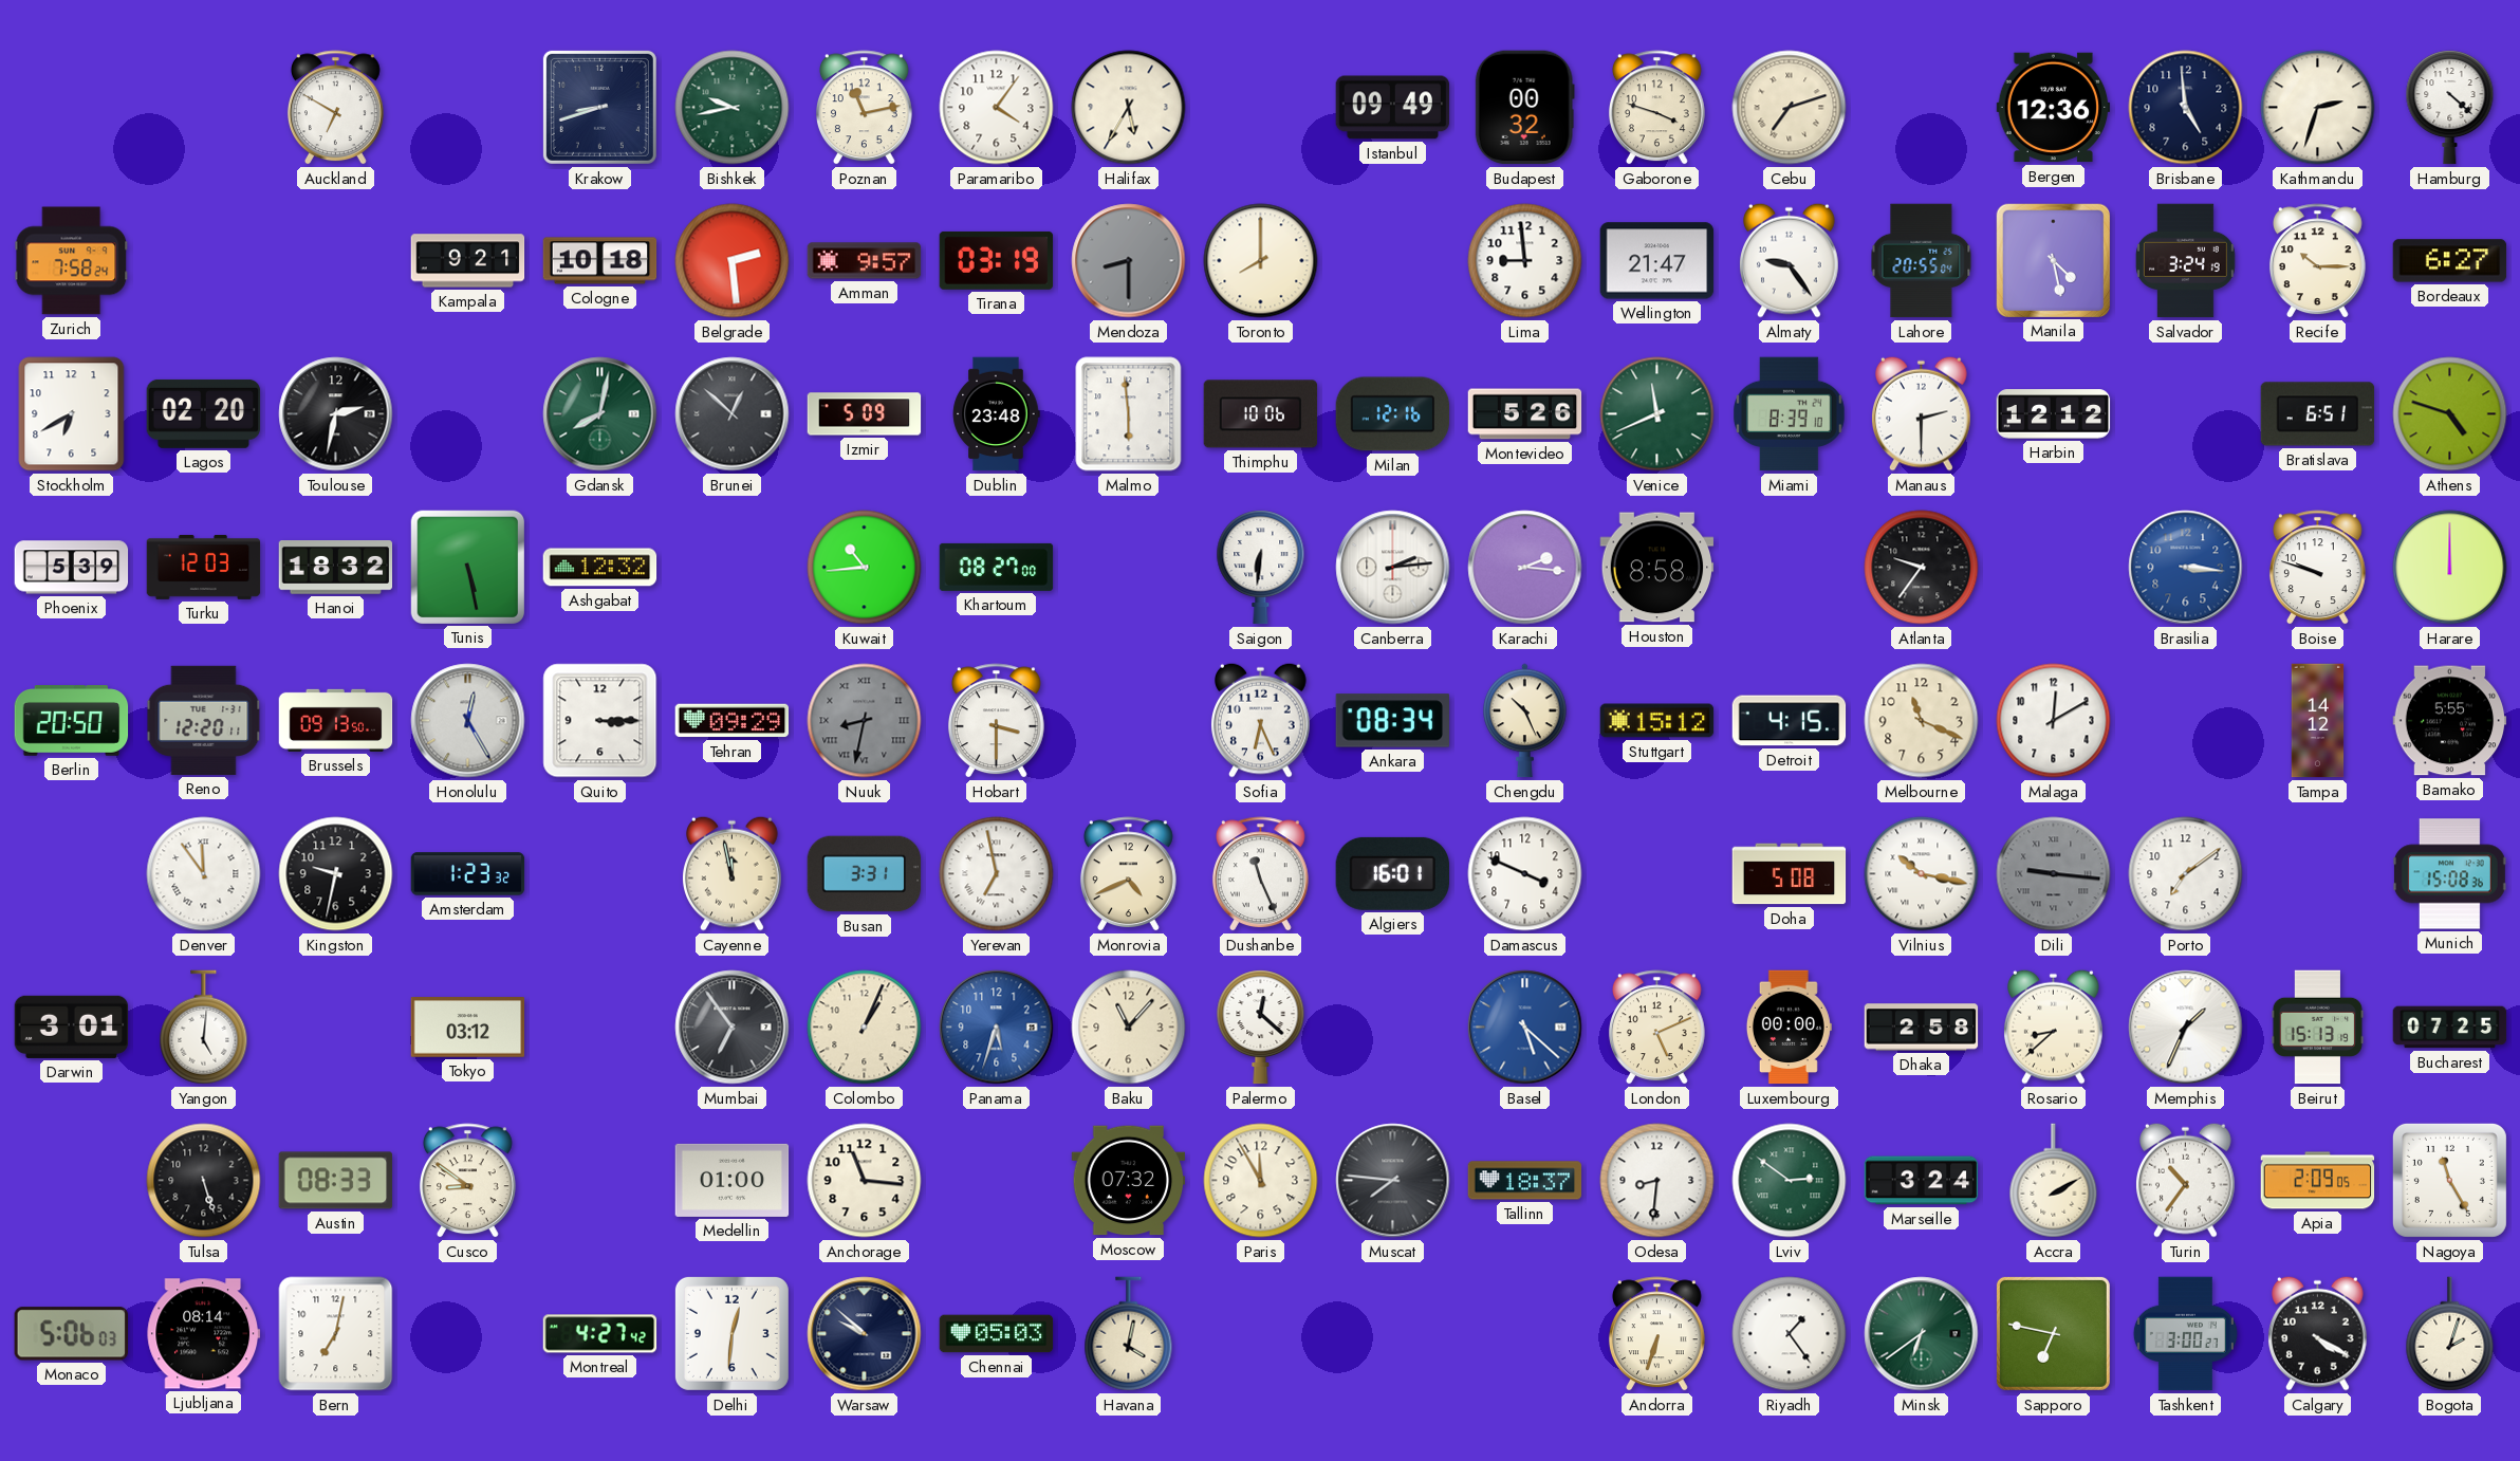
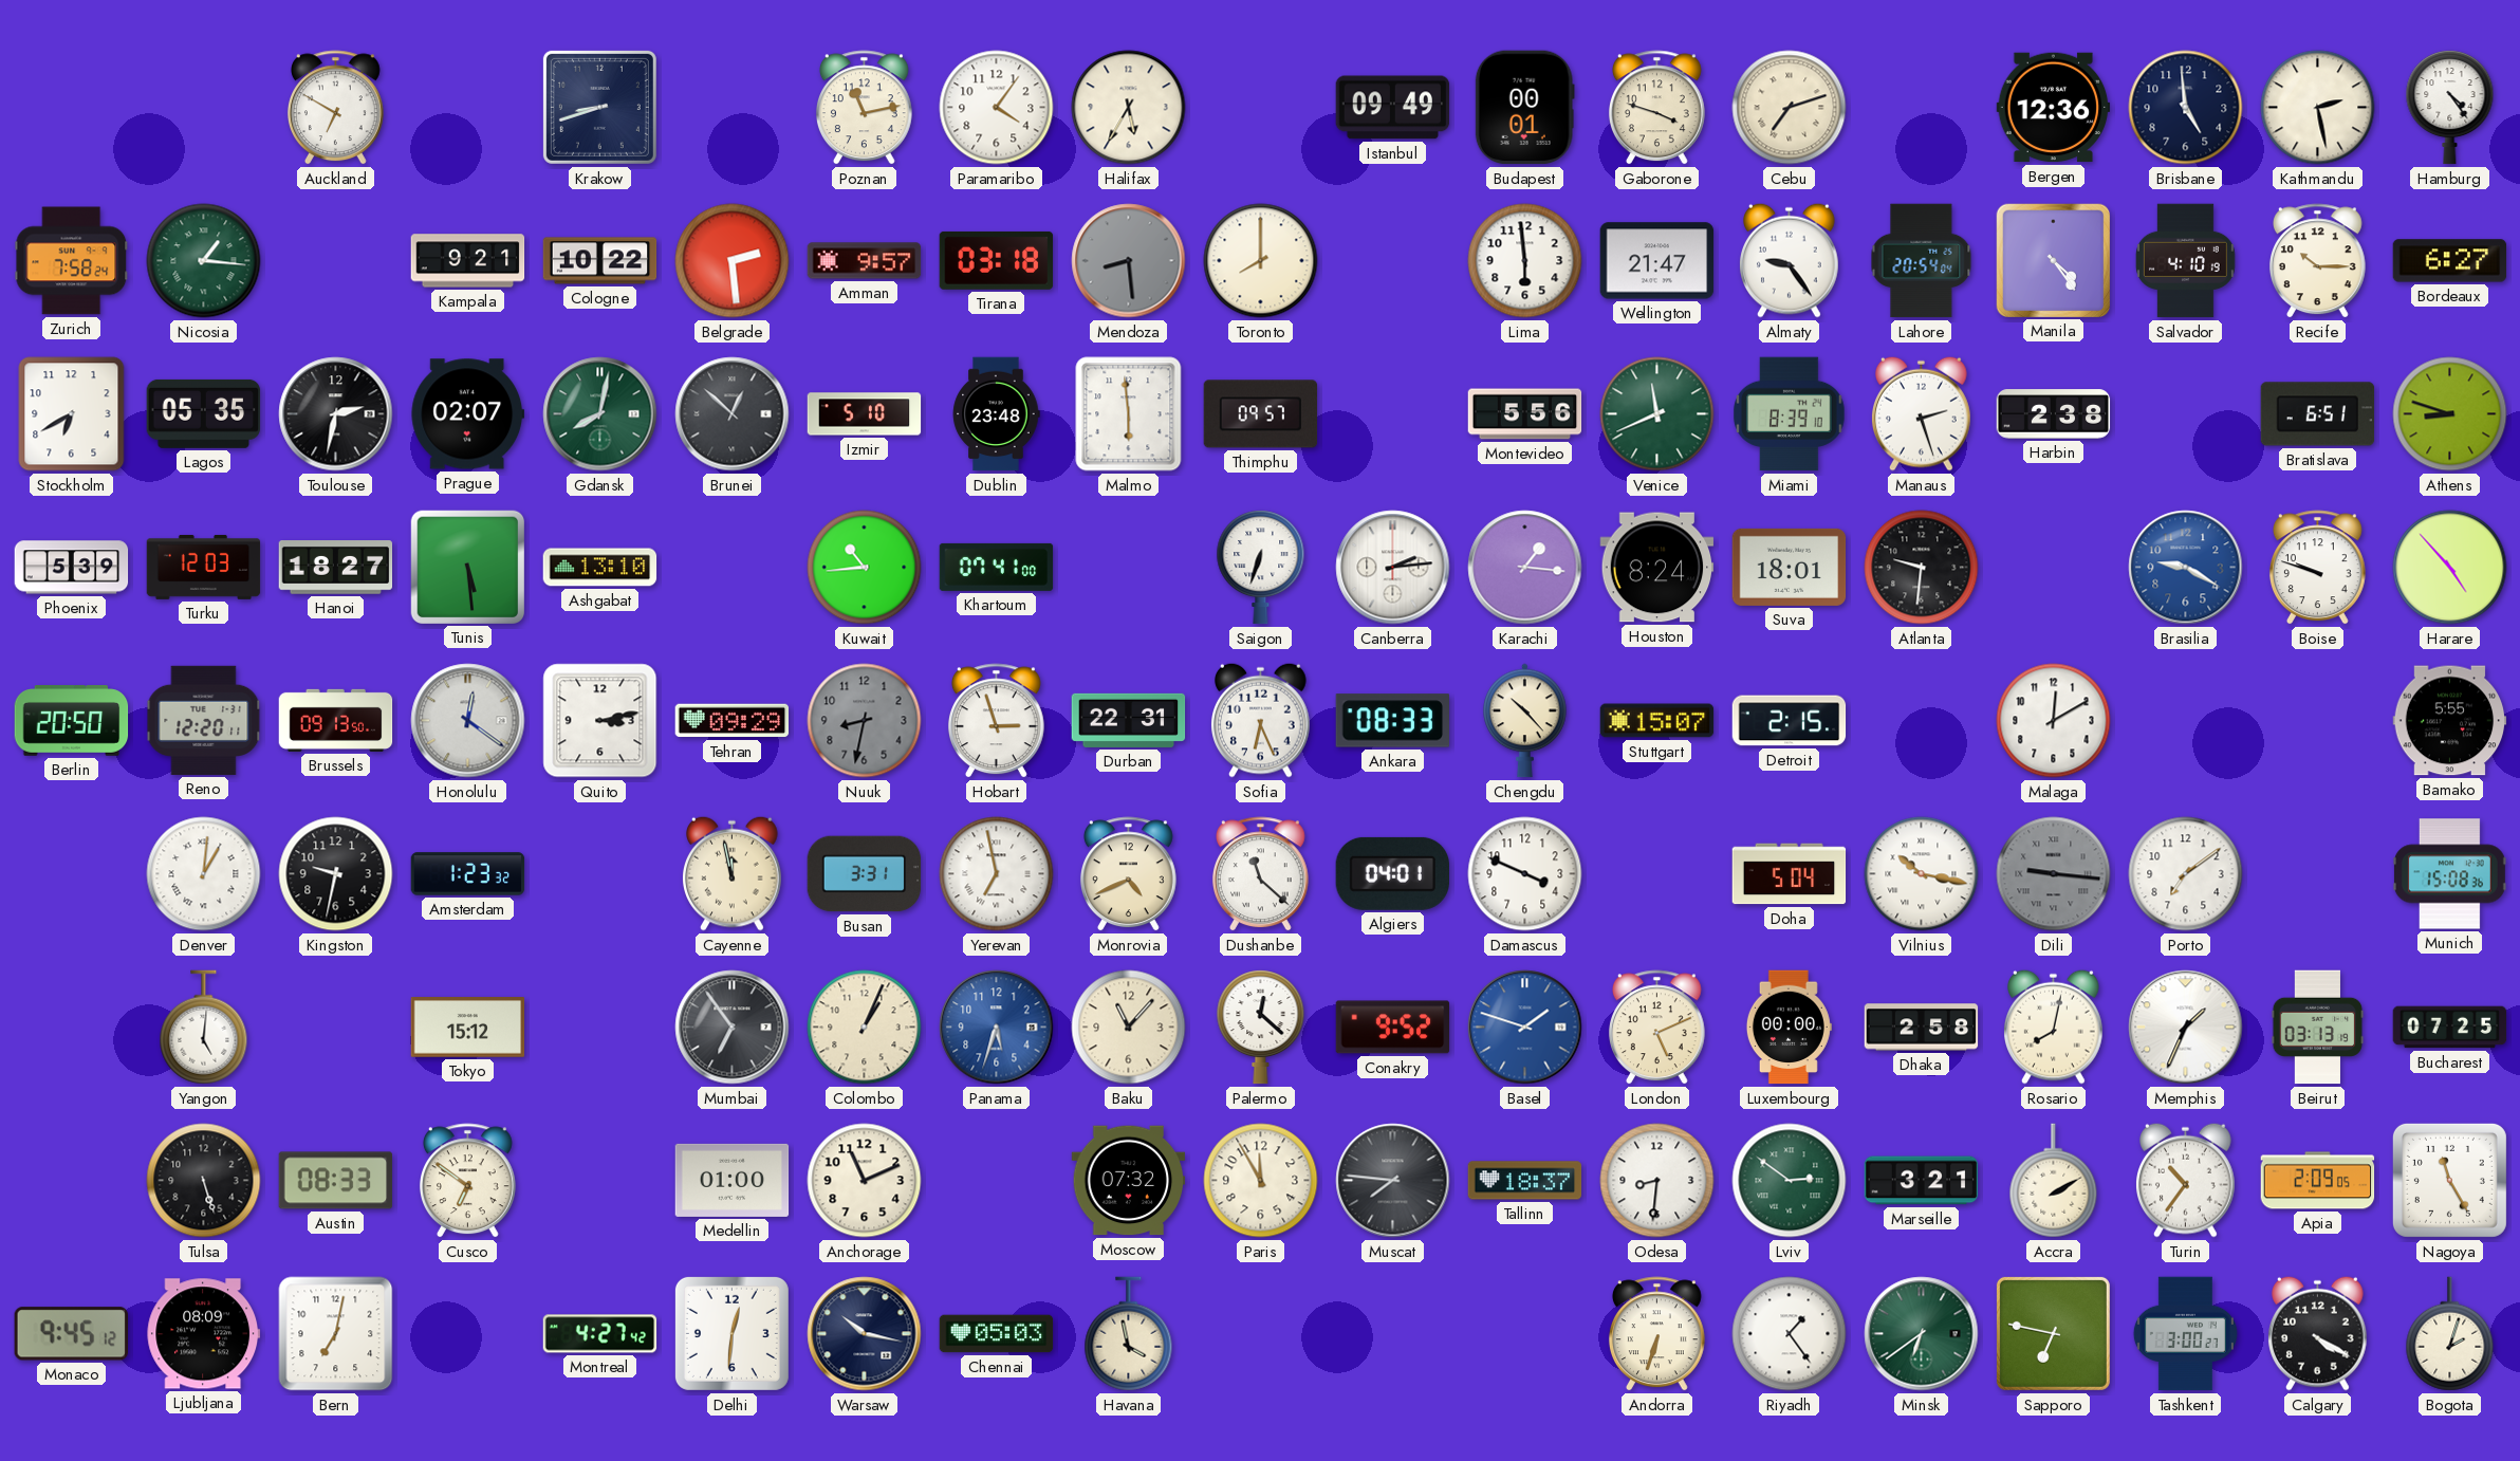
Bishkek: 9:43 -> none
Budapest: 00:32 -> 00:01
Kathmandu: 2:33 -> 2:28
Hamburg: 4:22 -> 4:24
Nicosia: none -> 1:16
Cologne: 10:18 -> 10:22
Tirana: 03:19 -> 03:18
Mendoza: 8:30 -> 8:29
Lima: 8:59 -> 5:59
Lahore: 20:55 -> 20:54
Manila: 4:28 -> 4:24
Salvador: 3:24 -> 4:10
Lagos: 02:20 -> 05:35
Prague: none -> 02:07
Izmir: 5:09 -> 5:10
Thimphu: 10:06 -> 09:57
Milan: 12:16 -> none
Montevideo: 5:26 -> 5:56
Manaus: 2:30 -> 2:27
Harbin: 12:12 -> 2:38
Athens: 4:48 -> 8:48
Hanoi: 18:32 -> 18:27
Tunis: 5:28 -> 5:29
Ashgabat: 12:32 -> 13:10
Khartoum: 08:27 -> 07:41
Saigon: 6:31 -> 6:33
Karachi: 2:16 -> 1:16
Houston: 8:58 -> 8:24
Suva: none -> 18:01
Atlanta: 9:36 -> 9:31
Brasilia: 3:16 -> 9:20
Harare: 12:00 -> 4:53
Honolulu: 12:25 -> 12:21
Quito: 3:15 -> 3:13
Nuuk numerals: Roman -> Arabic
Hobart: 3:30 -> 2:57
Durban: none -> 22:31
Ankara: 08:34 -> 08:33
Chengdu: 10:26 -> 10:23
Stuttgart: 15:12 -> 15:07
Detroit: 4:15 -> 2:15
Melbourne: 11:19 -> none
Tampa: 14:12 -> none
Denver: 11:54 -> 1:01
Dushanbe: 11:26 -> 11:22
Algiers: 16:01 -> 04:01
Doha: 5:08 -> 5:04
Darwin: 3:01 -> none
Tokyo: 03:12 -> 15:12
Conakry: none -> 9:52
Basel: 5:22 -> 1:48
Rosario: 8:38 -> 8:02
Beirut: 15:13 -> 03:13
Cusco: 8:51 -> 6:51
Anchorage: 11:16 -> 11:11
Marseille: 3:24 -> 3:21
Monaco: 5:06 -> 9:45
Ljubljana: 08:14 -> 08:09
Warsaw: 9:52 -> 10:17
Havana: 4:02 -> 3:58
